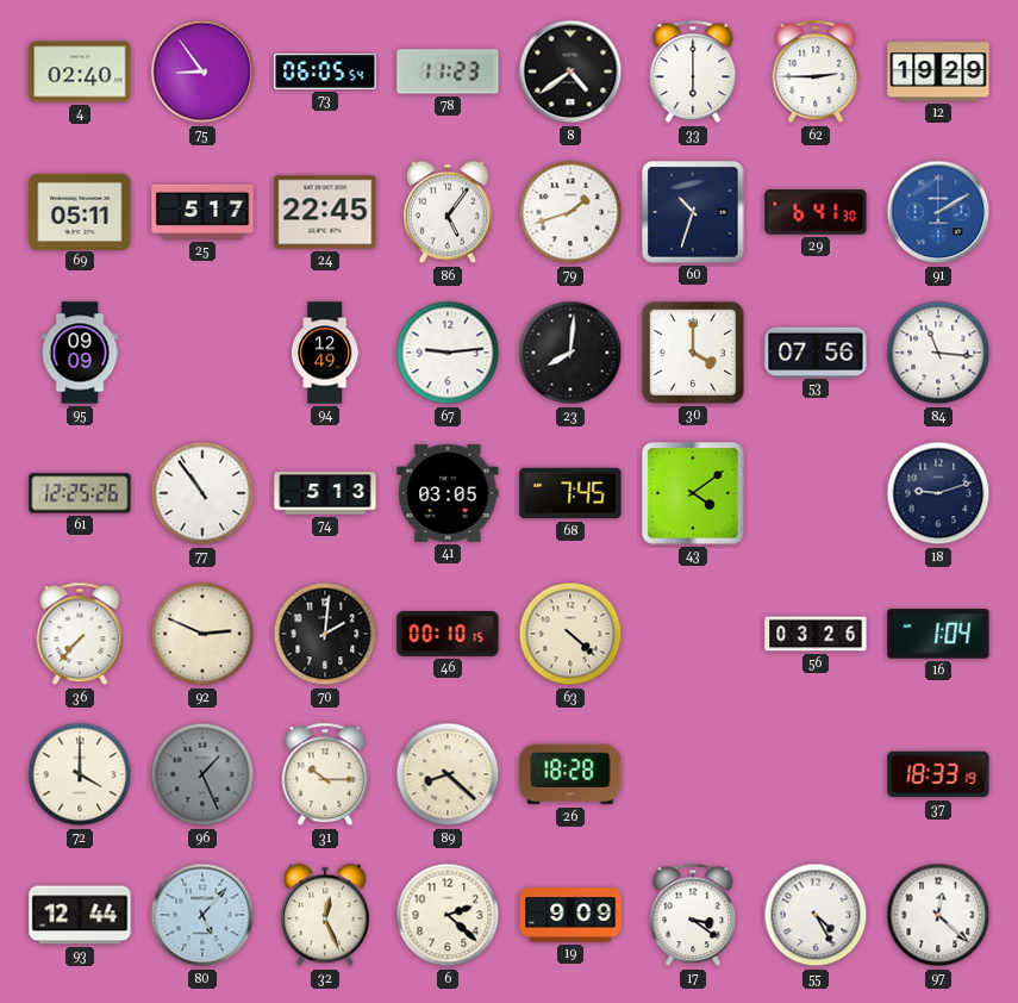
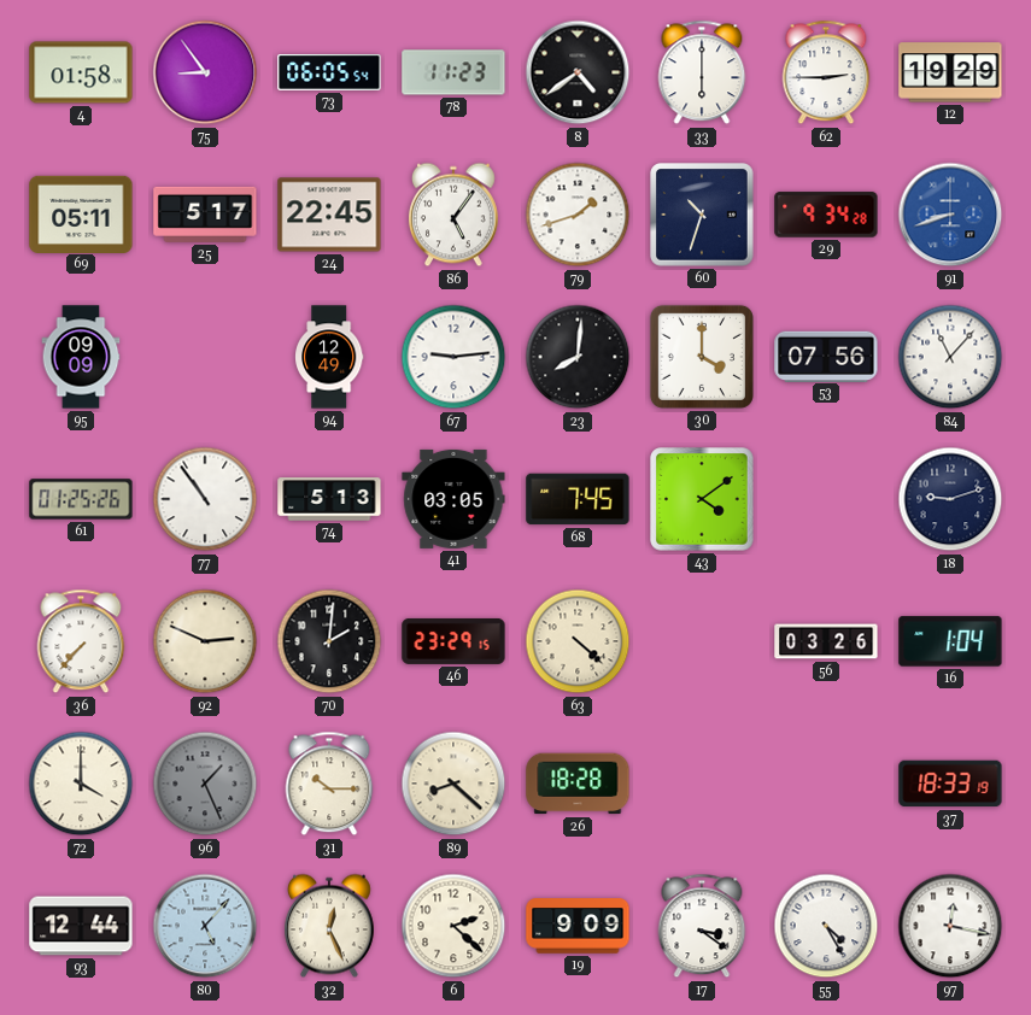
4: 02:40 -> 01:58
29: 6:41 -> 9:34
91: 2:10 -> 8:42
84: 11:16 -> 11:07
61: 12:25 -> 01:25
46: 00:10 -> 23:29
97: 12:22 -> 12:17
